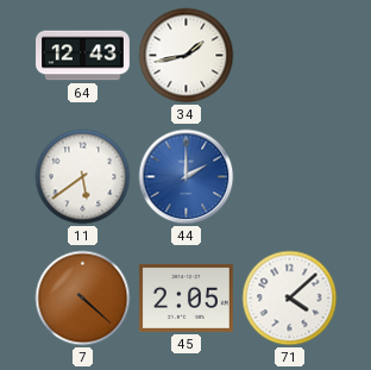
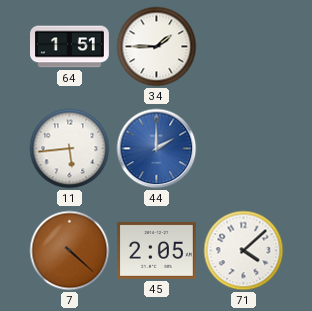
64: 12:43 -> 1:51
34: 1:43 -> 1:45
11: 5:39 -> 5:44
